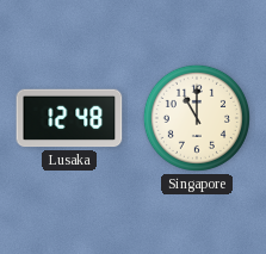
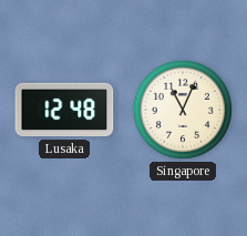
Singapore: 11:00 -> 11:04
